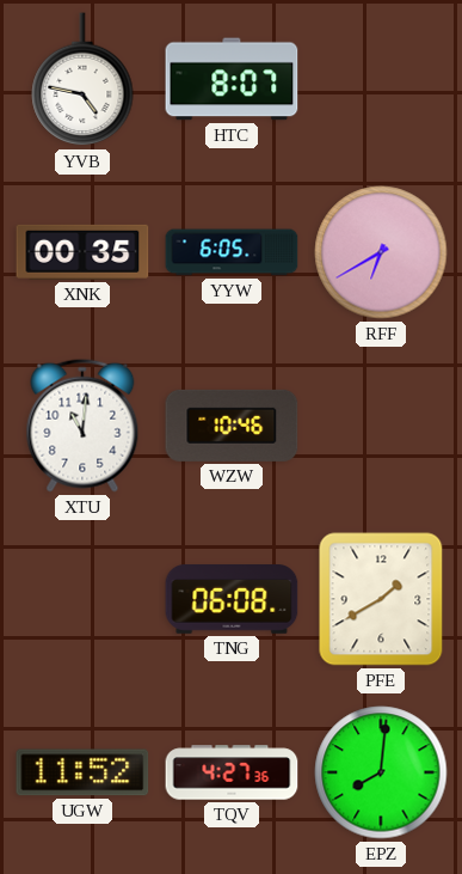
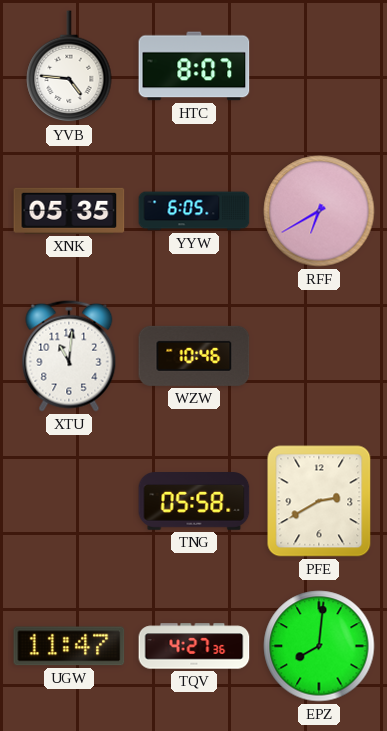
YVB: 4:47 -> 4:46
XNK: 00:35 -> 05:35
TNG: 06:08 -> 05:58
PFE: 1:40 -> 2:40
UGW: 11:52 -> 11:47
